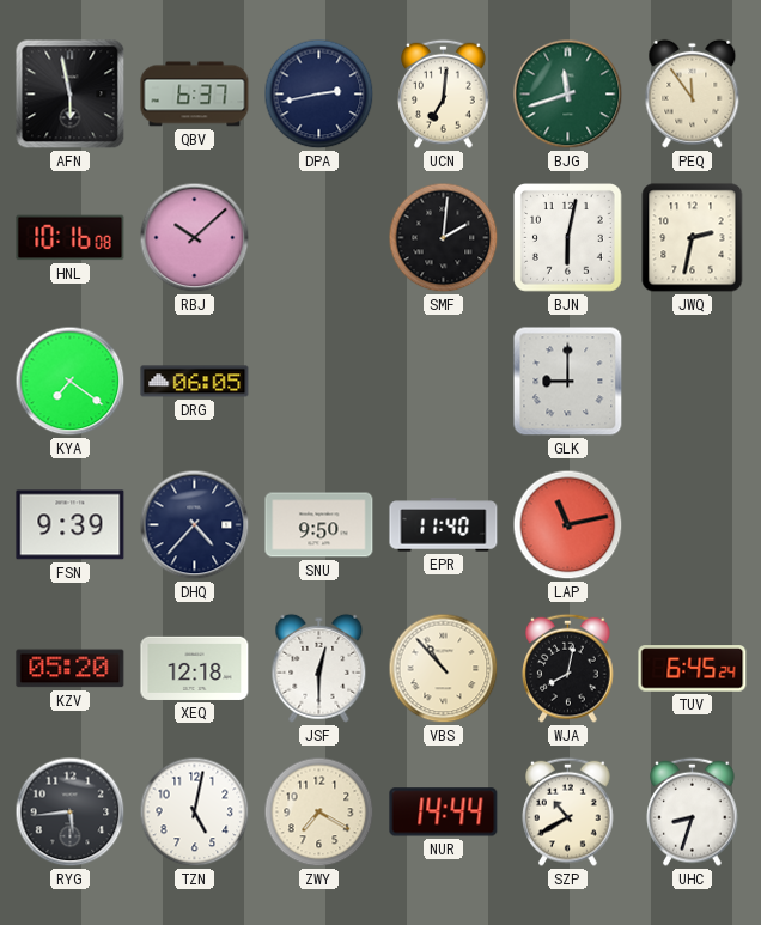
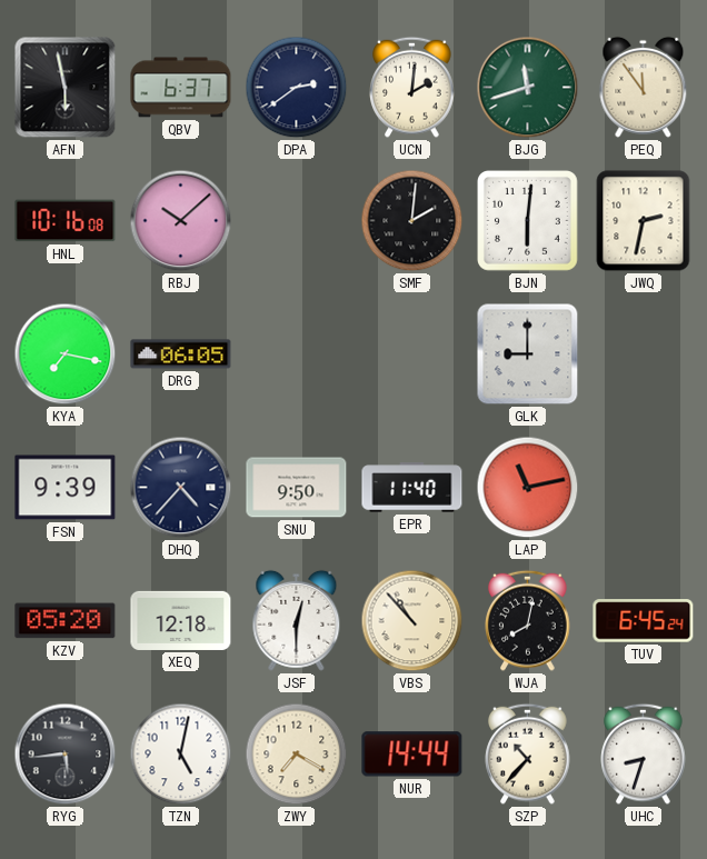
DPA: 2:43 -> 2:39
UCN: 7:01 -> 2:01
BJN: 6:02 -> 6:01
KYA: 7:21 -> 7:17
SZP: 10:40 -> 10:37
